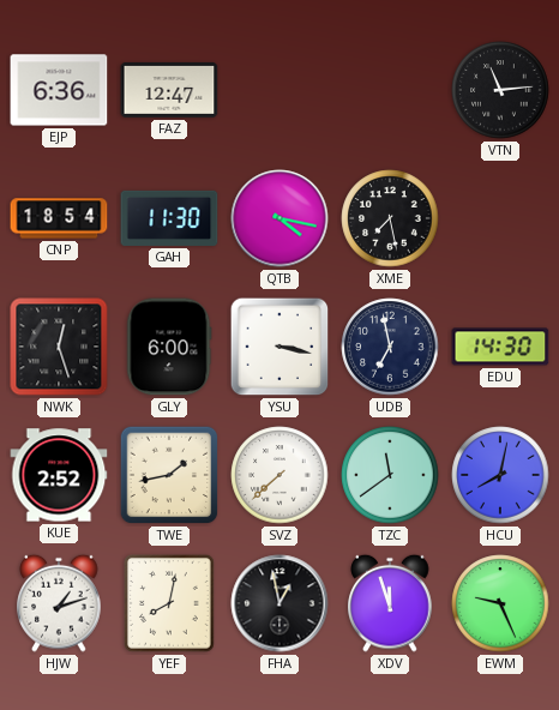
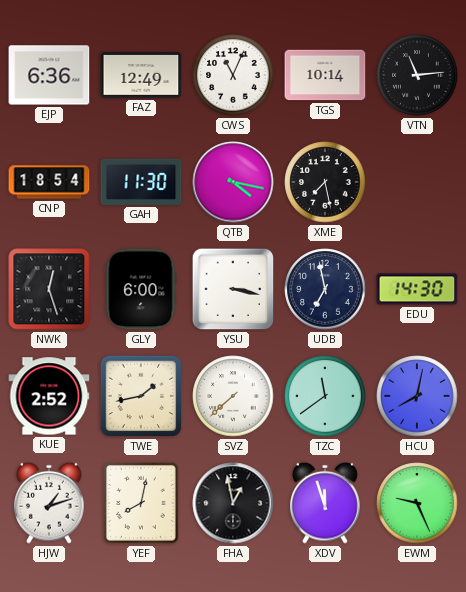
FAZ: 12:47 -> 12:49
CWS: none -> 11:04
TGS: none -> 10:14
